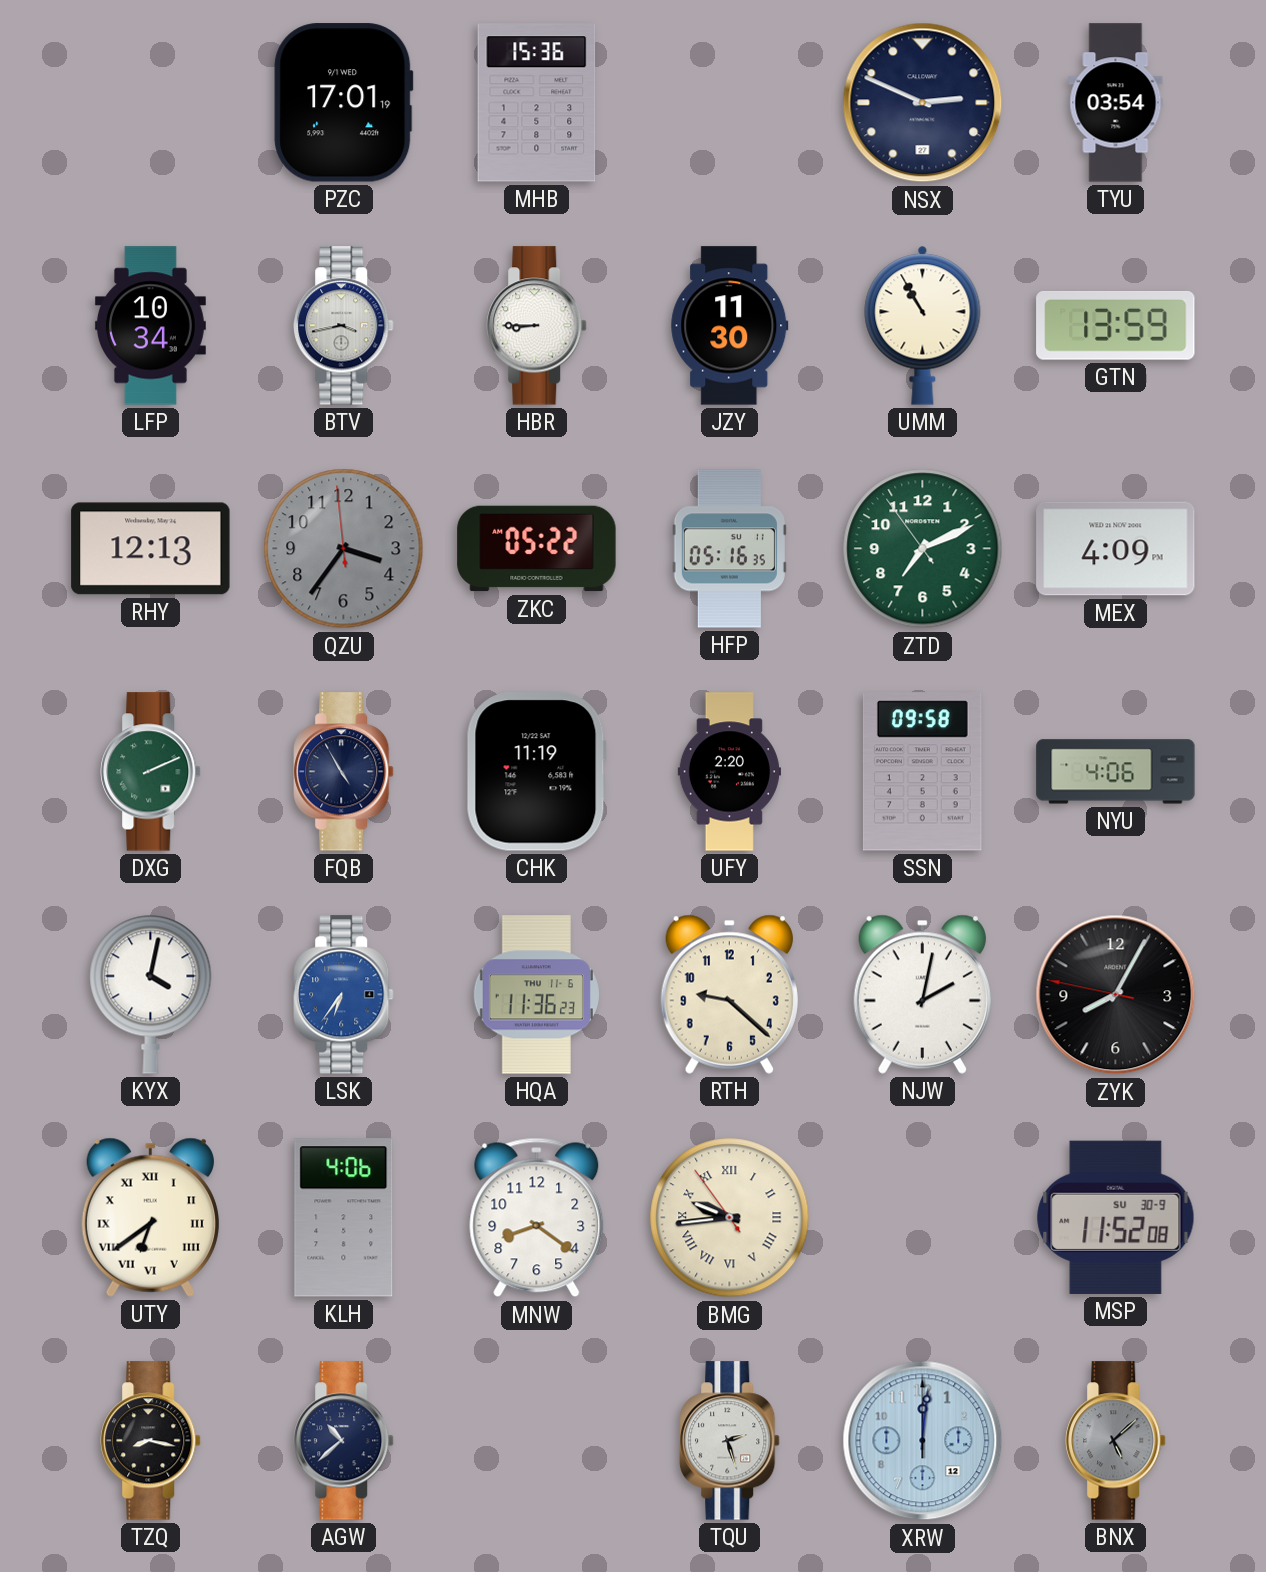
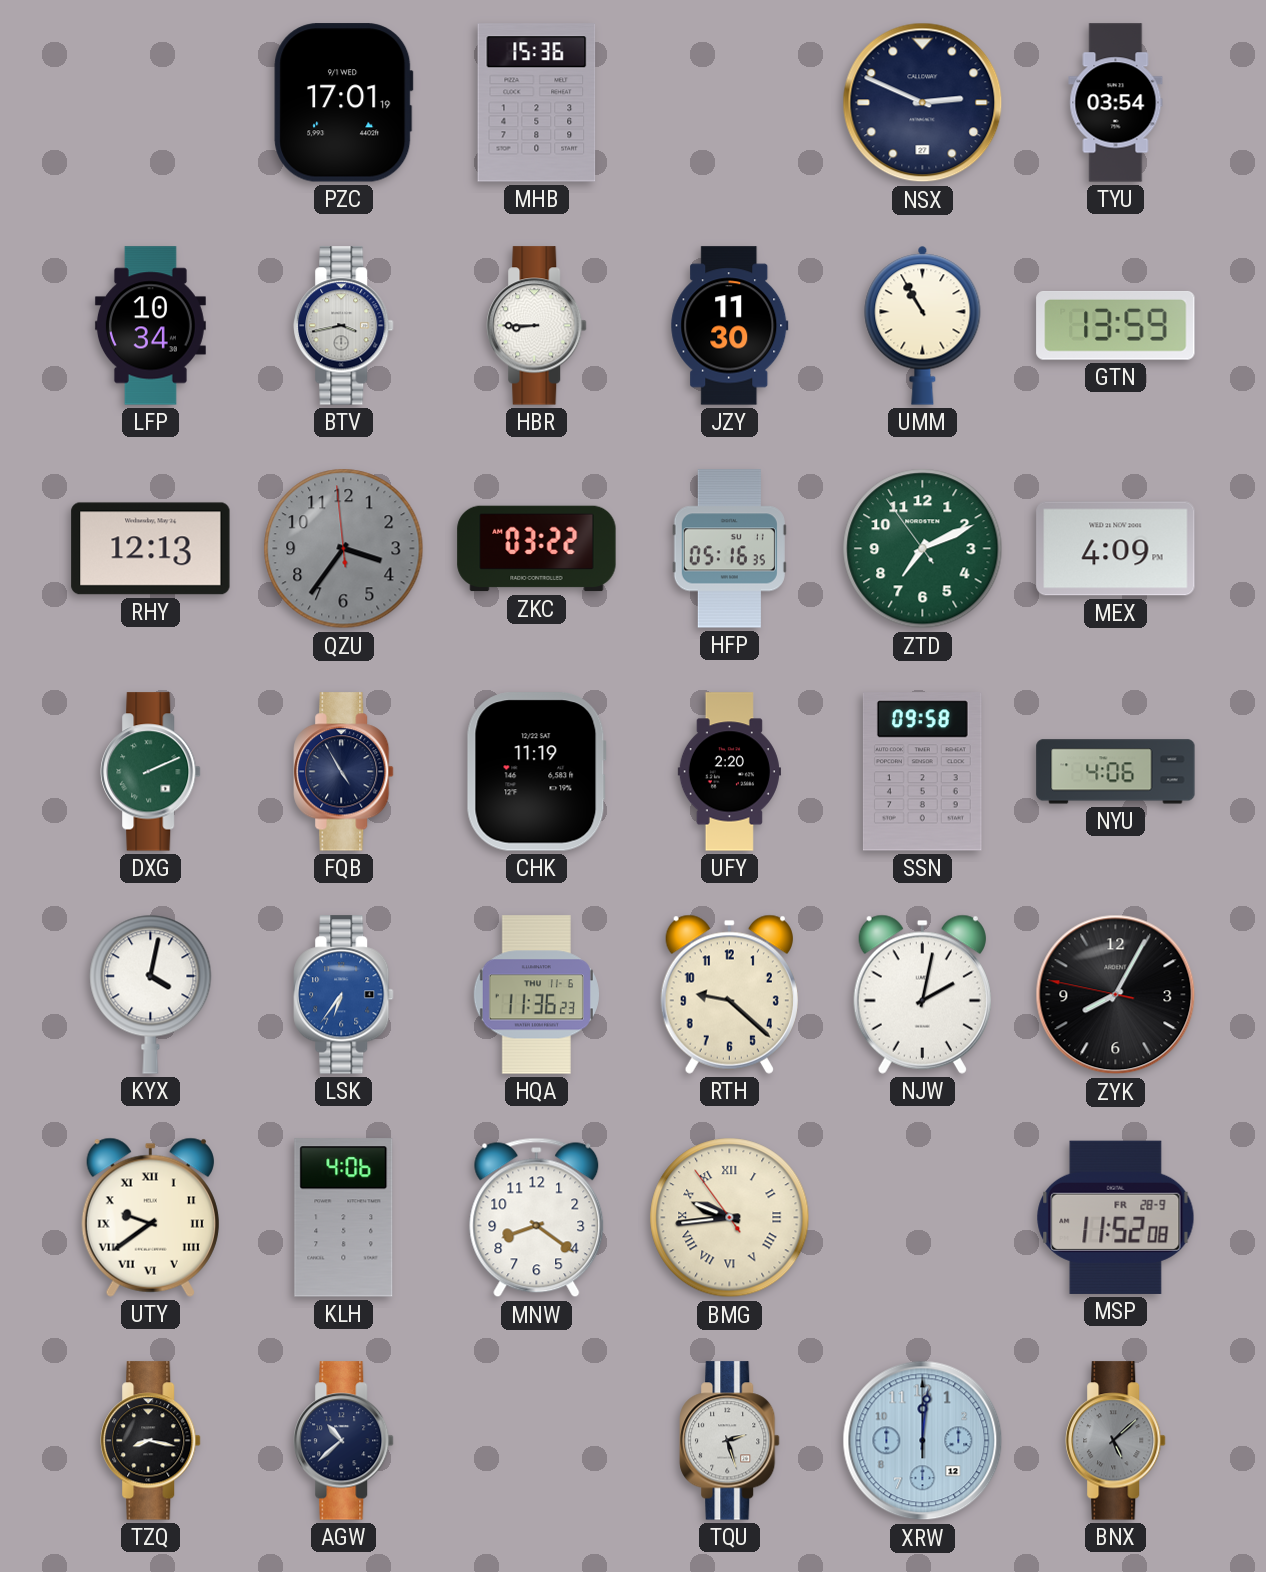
ZKC: 05:22 -> 03:22
UTY: 6:39 -> 9:39
MSP date: SU 30-9 -> FR 28-9
